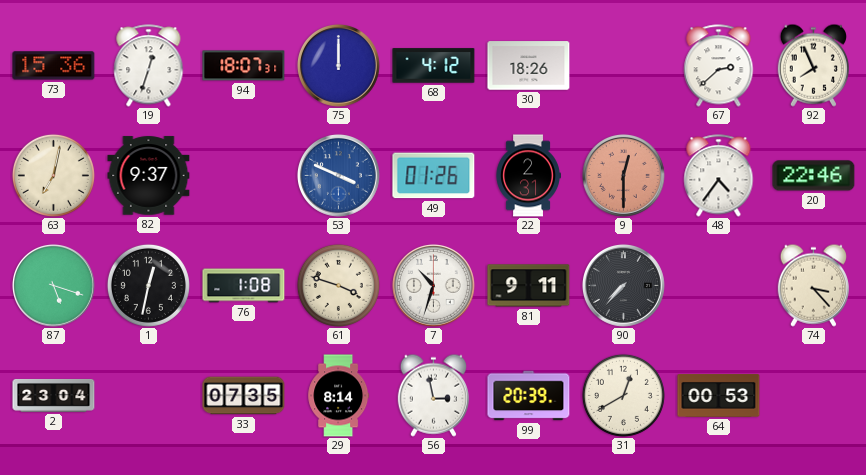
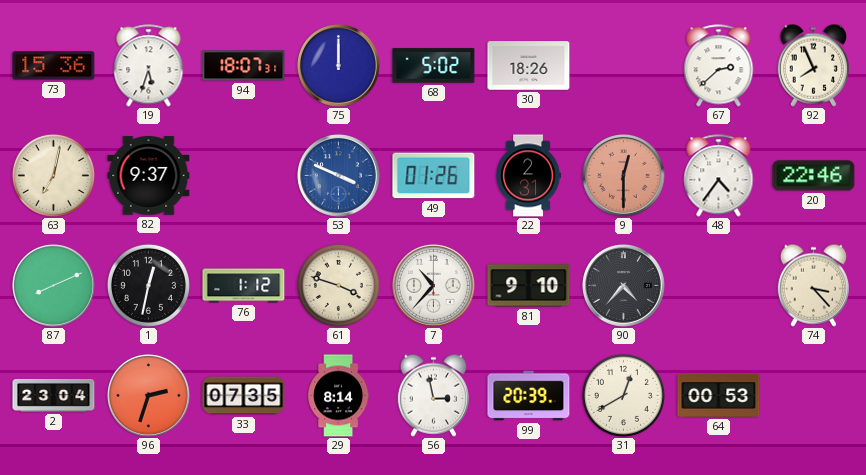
19: 12:33 -> 5:33
68: 4:12 -> 5:02
87: 5:18 -> 8:11
76: 1:08 -> 1:12
7: 10:33 -> 10:37
81: 9:11 -> 9:10
90: 7:37 -> 4:37
96: none -> 2:33
